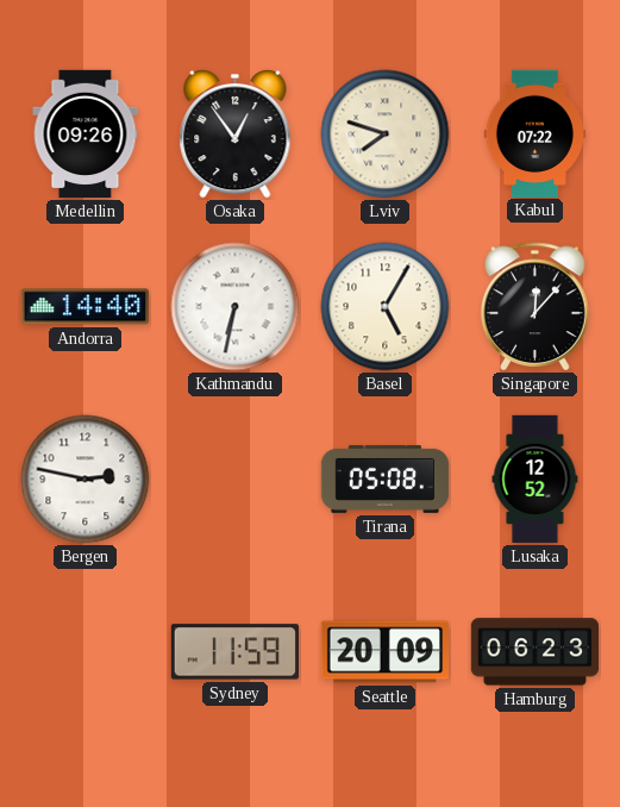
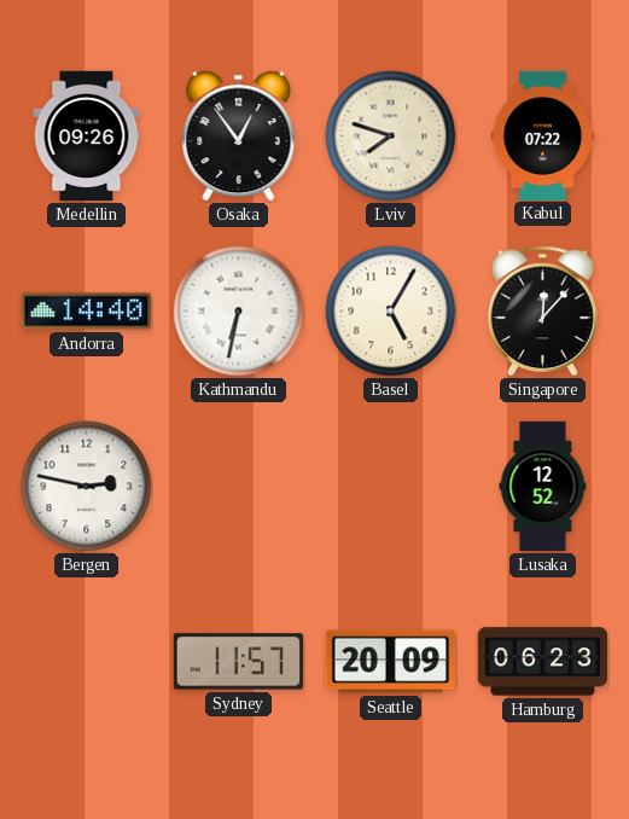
Tirana: 05:08 -> none
Sydney: 11:59 -> 11:57
